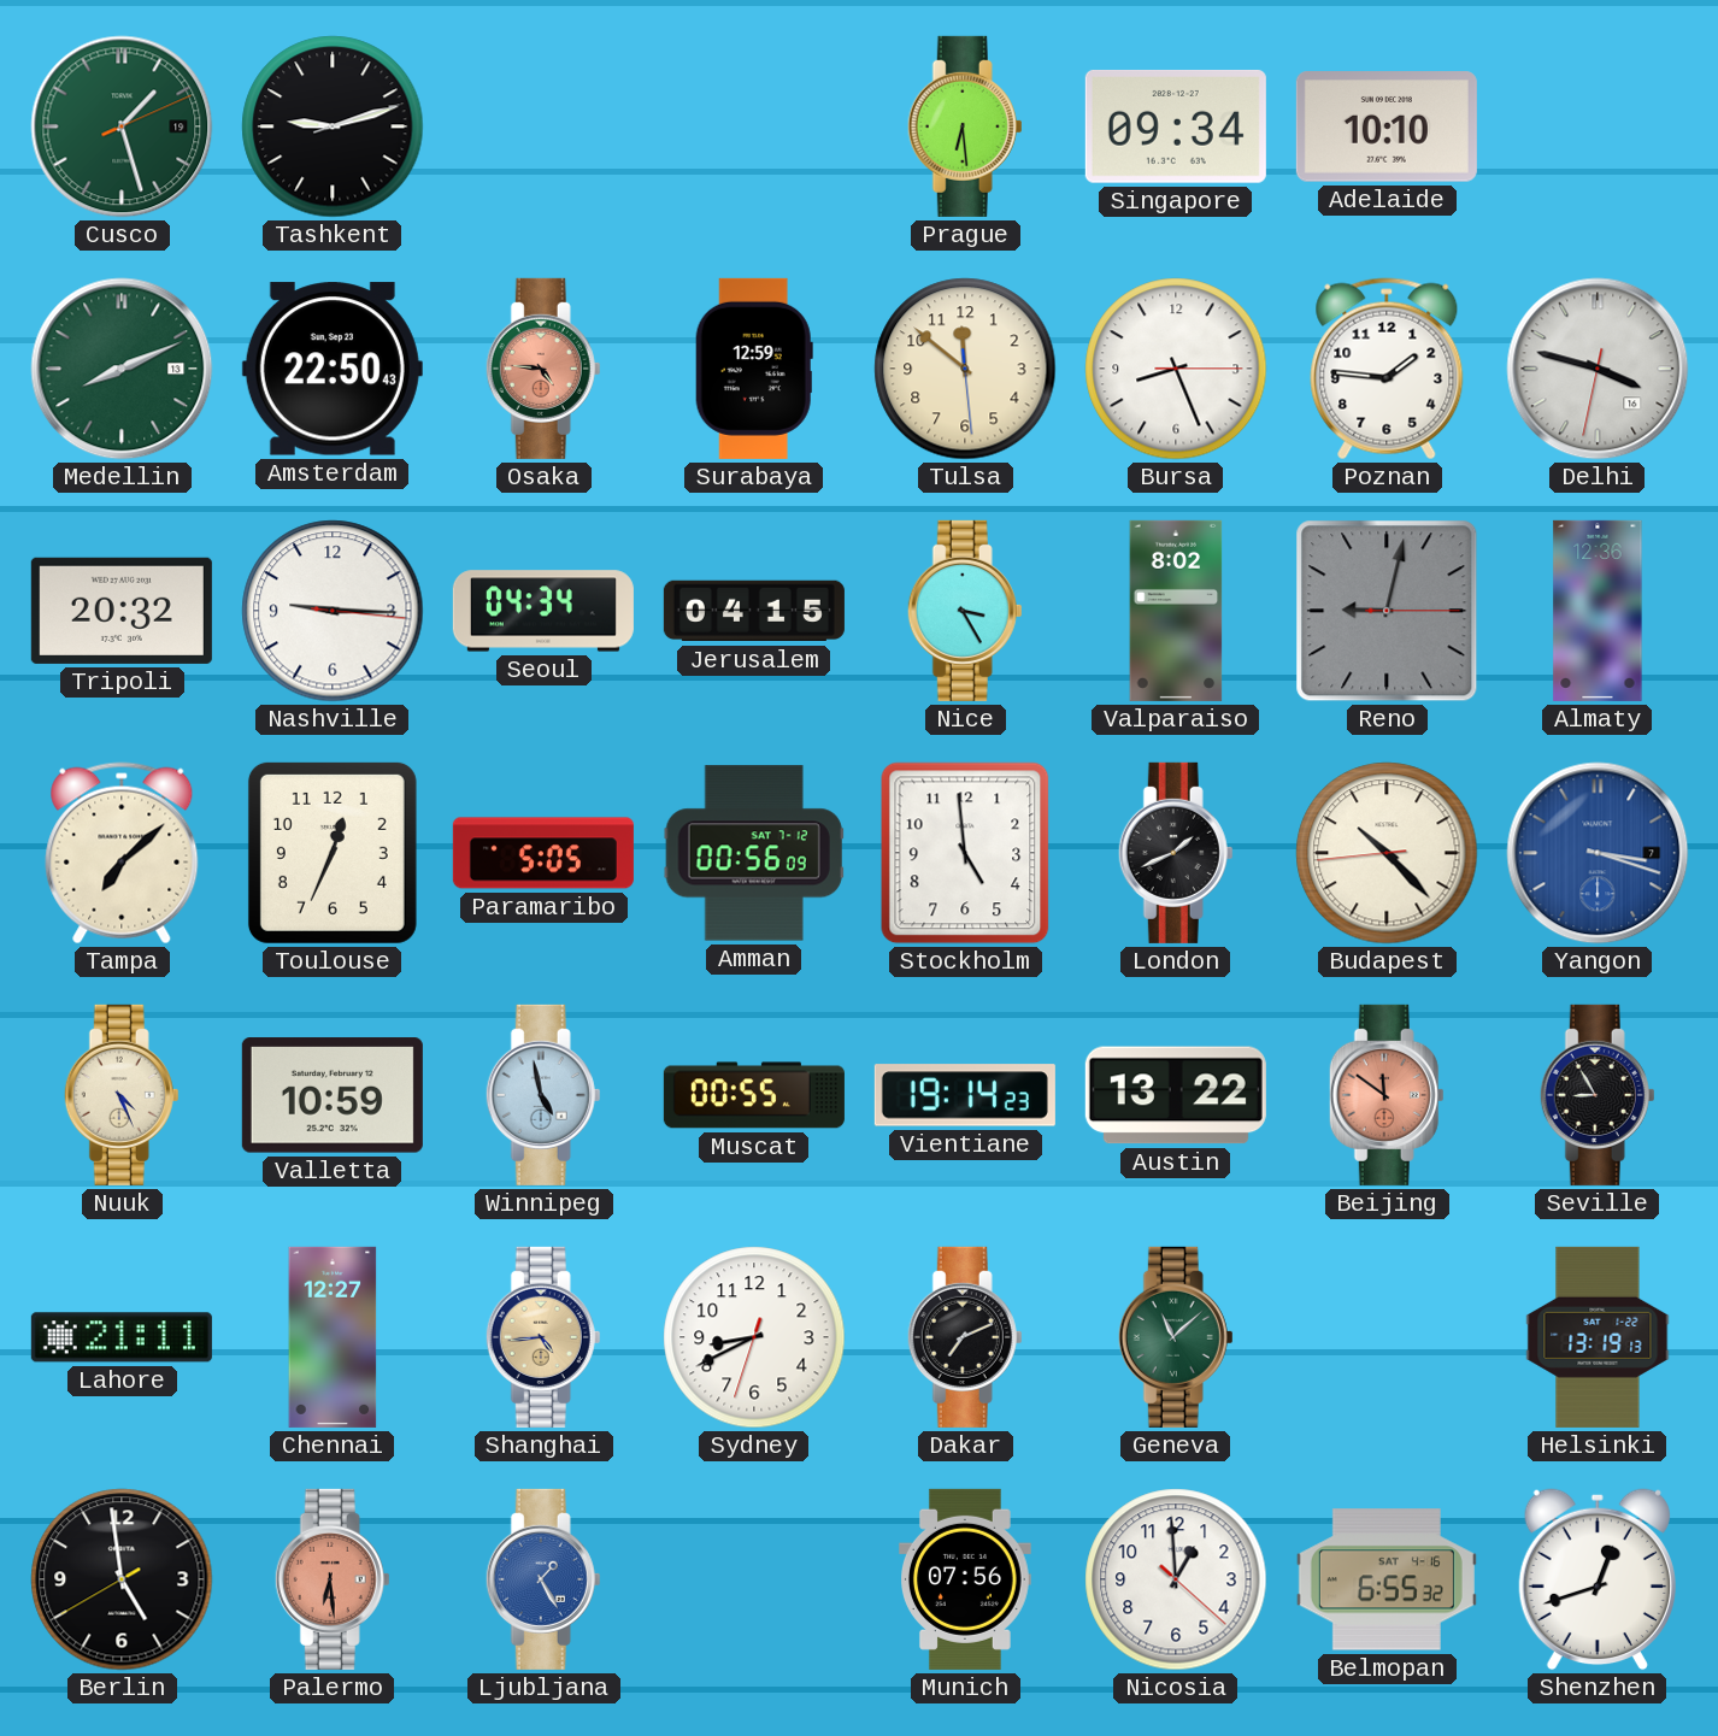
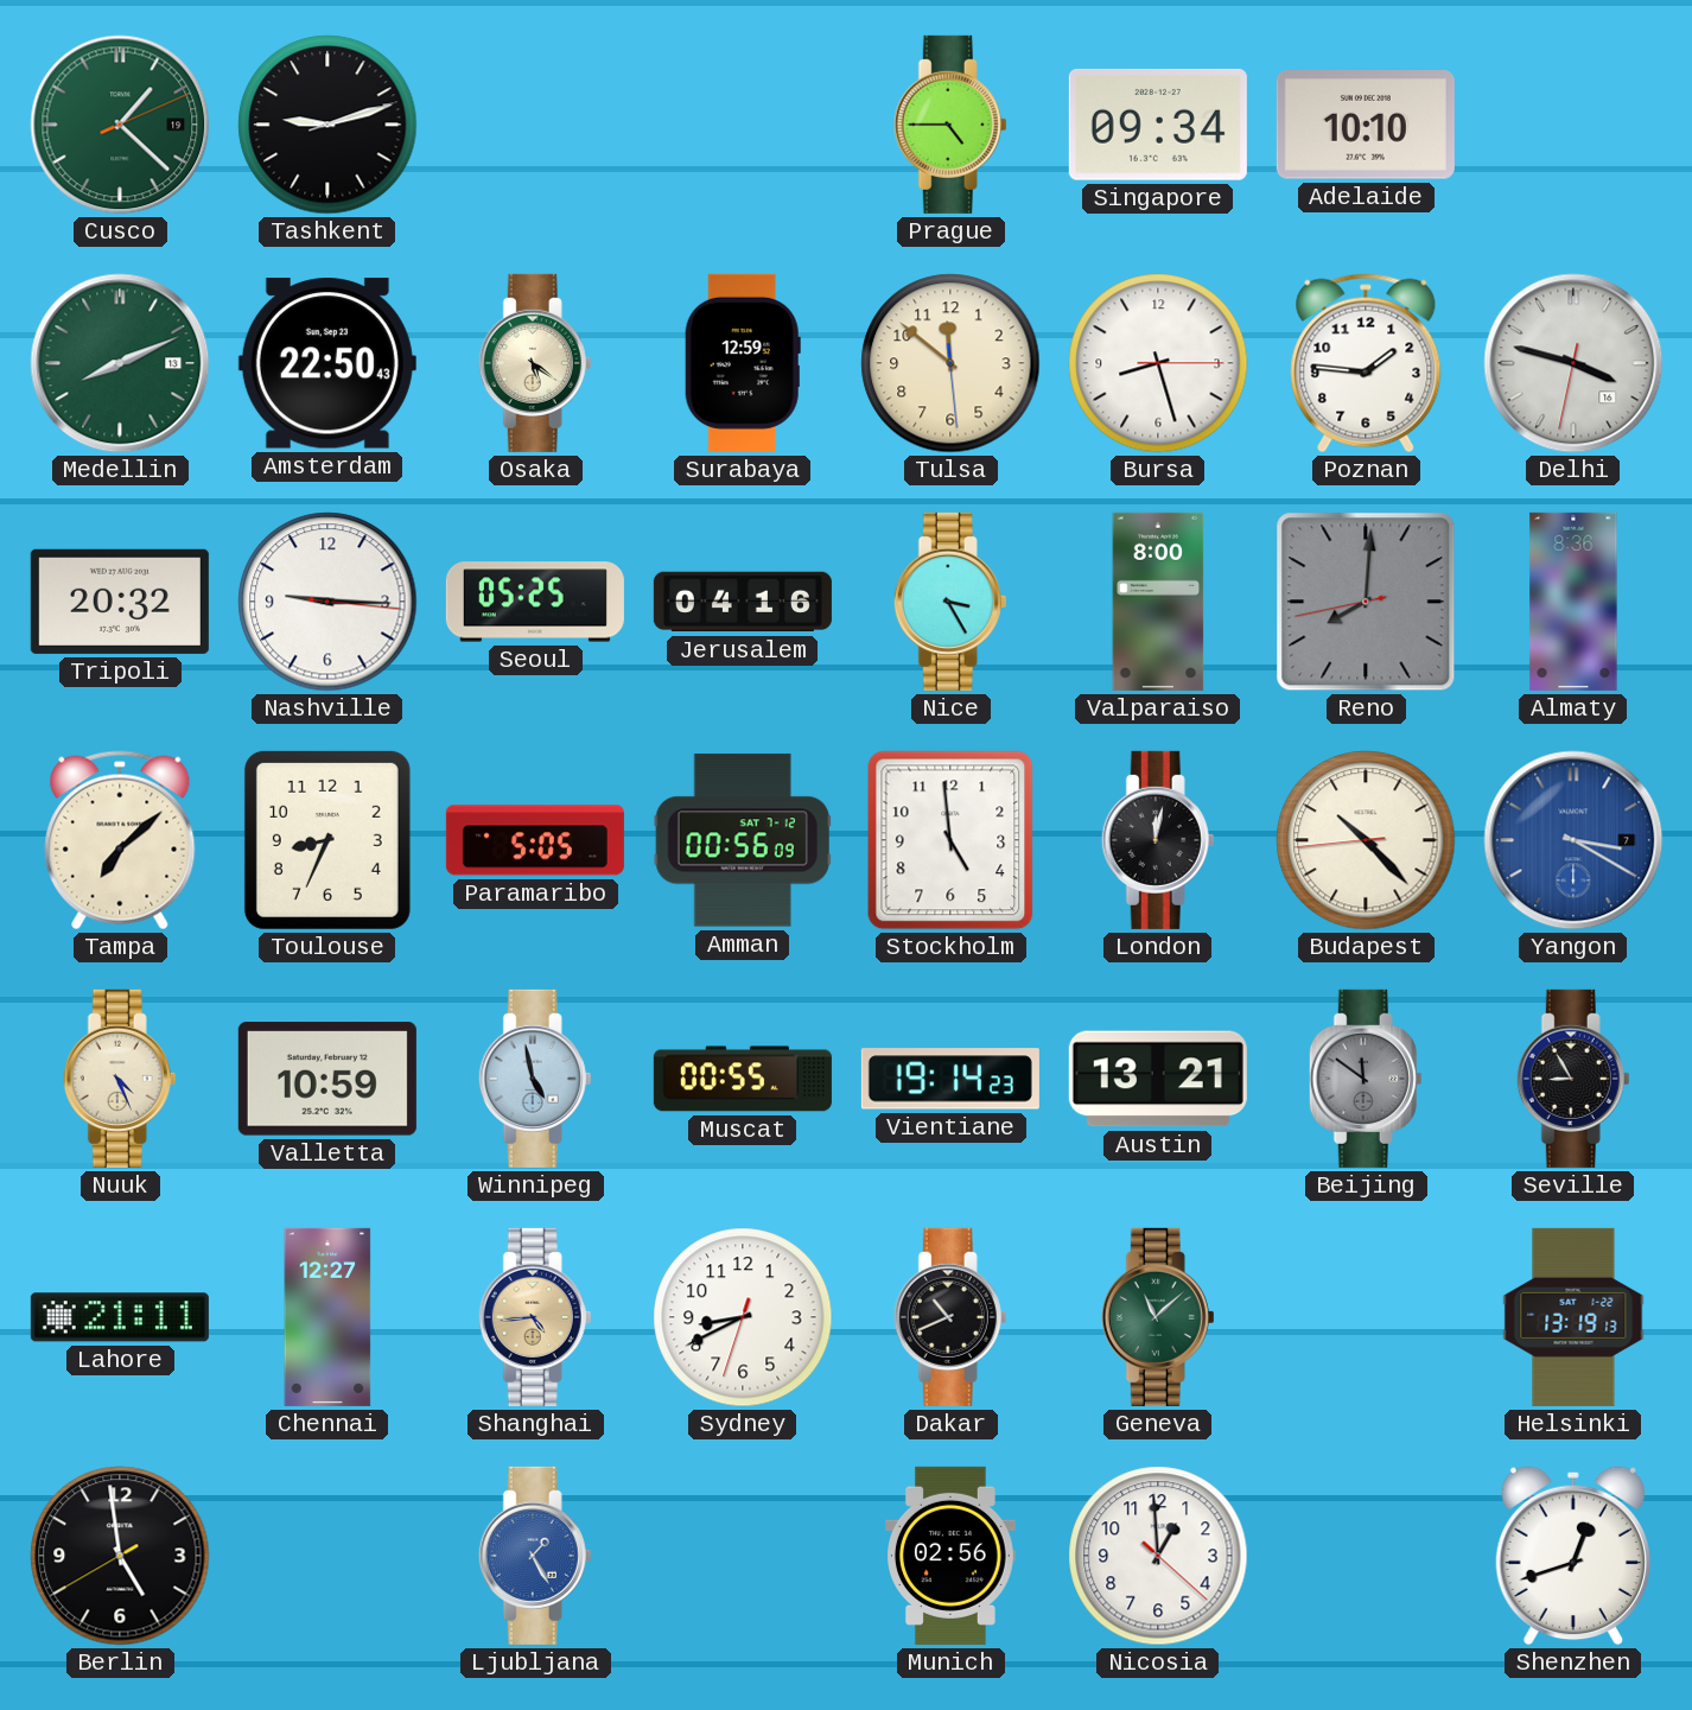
Cusco: 1:27 -> 1:22
Prague: 6:29 -> 4:45
Osaka: 4:46 -> 5:21
Osaka dial: salmon -> cream
Bursa: 8:26 -> 8:27
Seoul: 04:34 -> 05:25
Jerusalem: 04:15 -> 04:16
Valparaiso: 8:02 -> 8:00
Reno: 9:02 -> 8:00
Almaty: 12:36 -> 8:36
Toulouse: 12:34 -> 8:34
London: 1:41 -> 12:02
Yangon: 3:18 -> 3:20
Austin: 13:22 -> 13:21
Beijing dial: salmon -> grey
Dakar: 7:11 -> 10:41
Palermo: 6:29 -> none
Munich: 07:56 -> 02:56
Belmopan: 6:55 -> none
